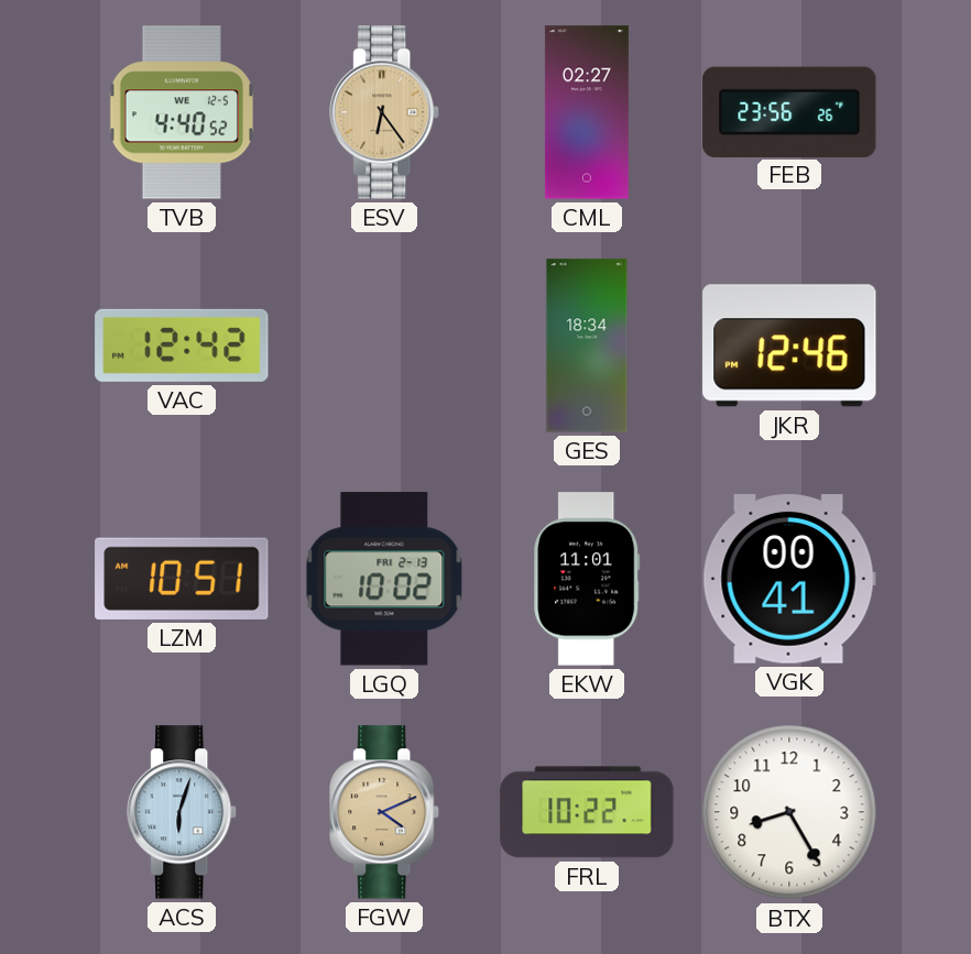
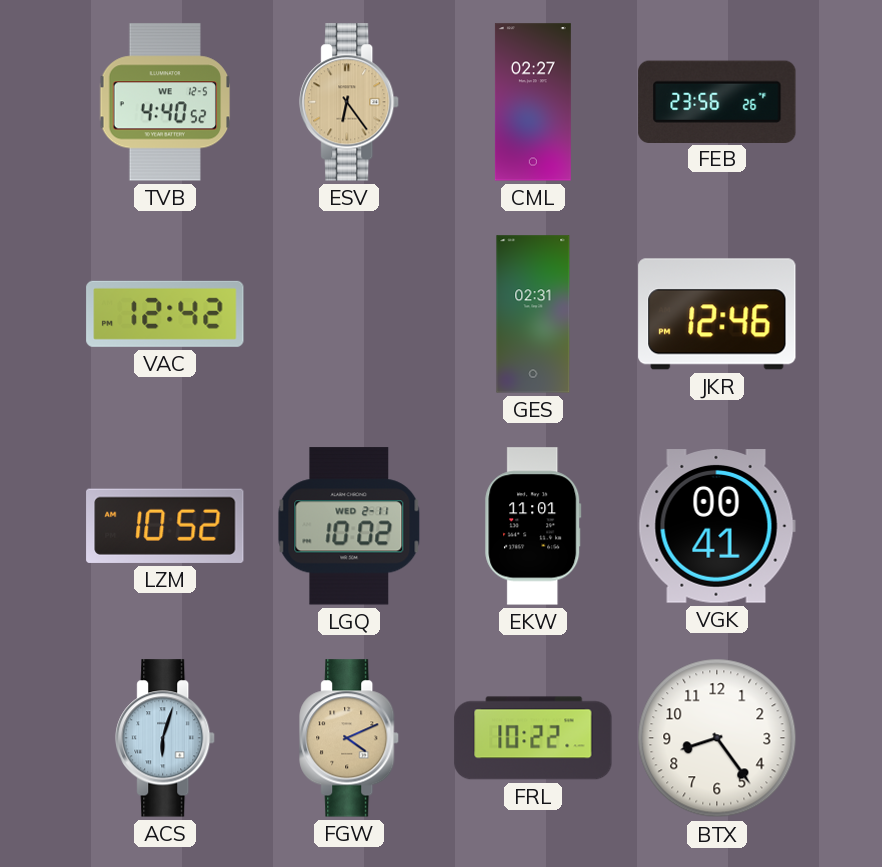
GES: 18:34 -> 02:31
LZM: 10:51 -> 10:52
LGQ date: FRI 2-13 -> WED 2-11
BTX: 8:25 -> 8:24
